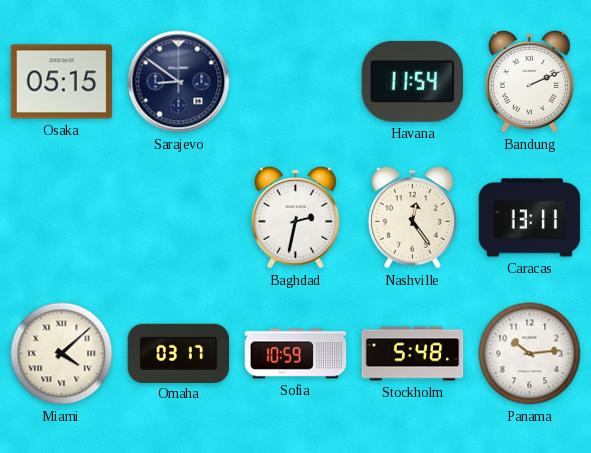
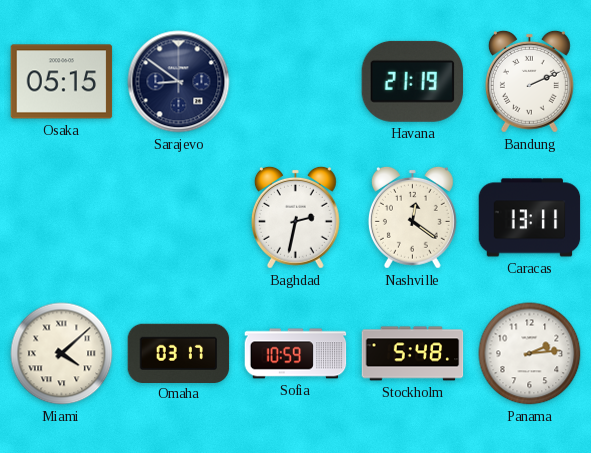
Havana: 11:54 -> 21:19
Nashville: 12:24 -> 12:21
Panama: 10:14 -> 2:14
